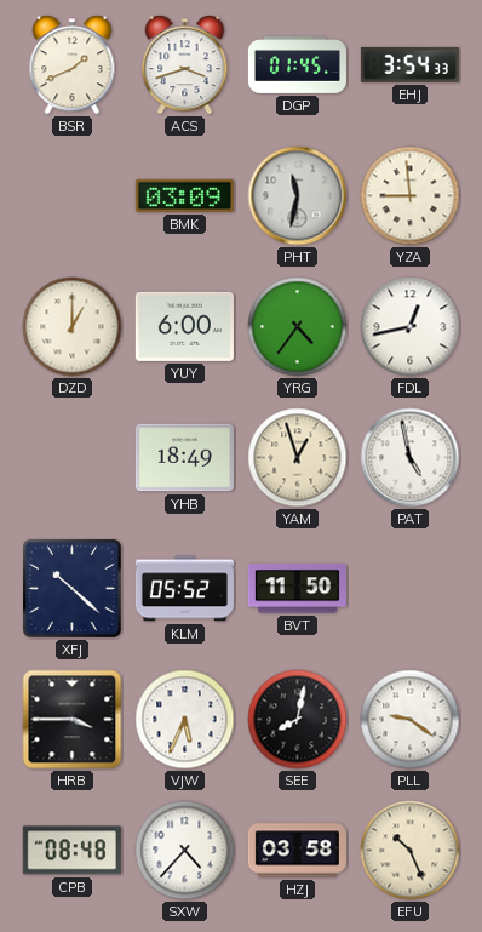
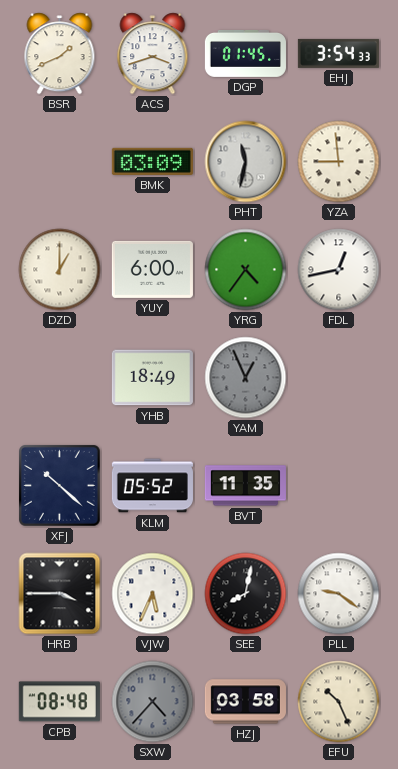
YAM: 12:57 -> 12:56
YAM dial: cream -> grey
PAT: 4:58 -> none
BVT: 11:50 -> 11:35
SXW dial: white -> grey
